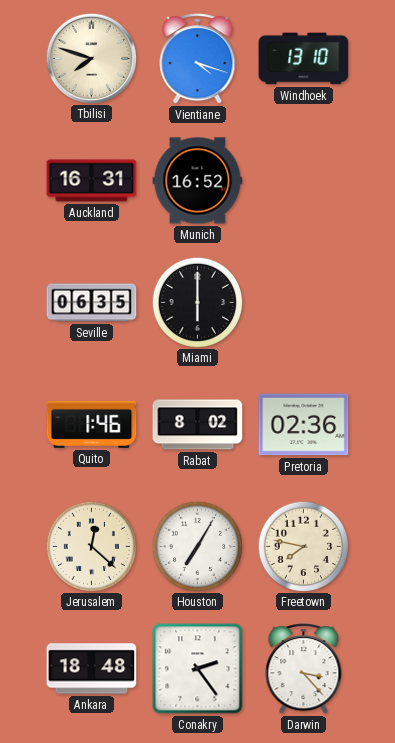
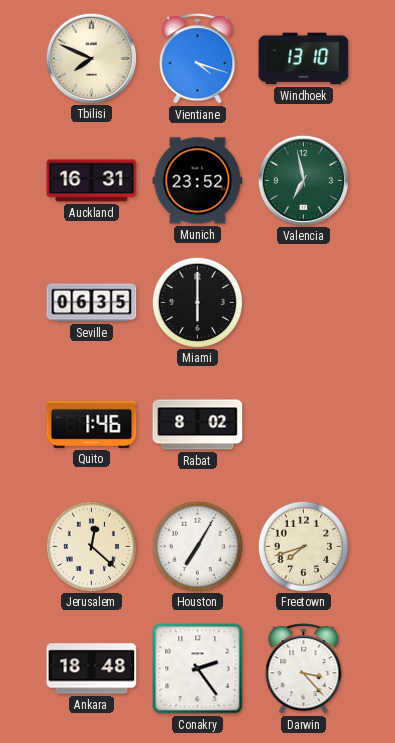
Tbilisi: 7:48 -> 7:49
Munich: 16:52 -> 23:52
Valencia: none -> 6:58
Pretoria: 02:36 -> none
Freetown: 7:47 -> 7:42
